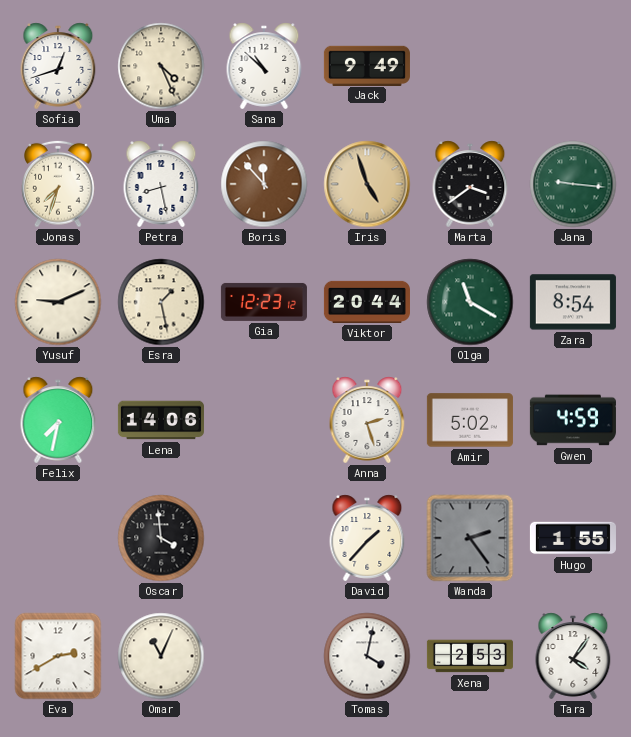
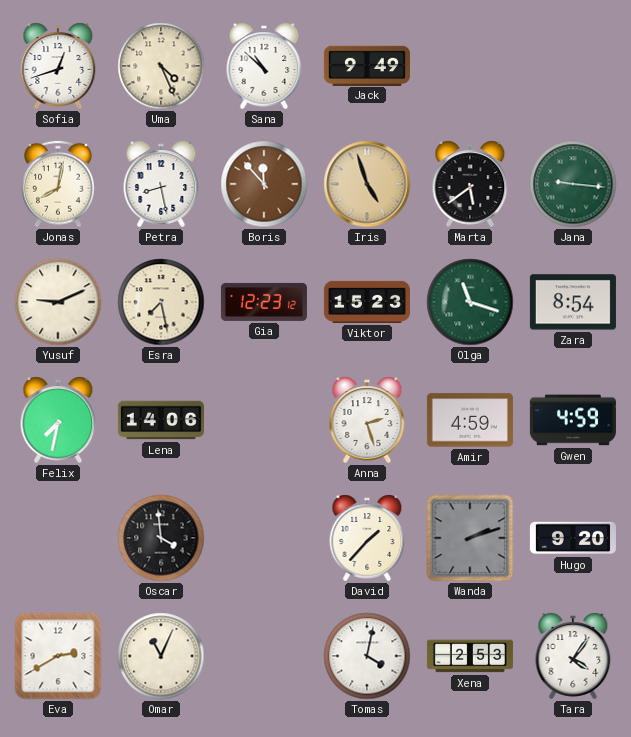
Jonas: 7:33 -> 8:02
Marta: 3:39 -> 5:39
Esra: 1:28 -> 7:28
Viktor: 20:44 -> 15:23
Olga: 11:20 -> 11:18
Amir: 5:02 -> 4:59
Wanda: 2:24 -> 2:12
Hugo: 1:55 -> 9:20
